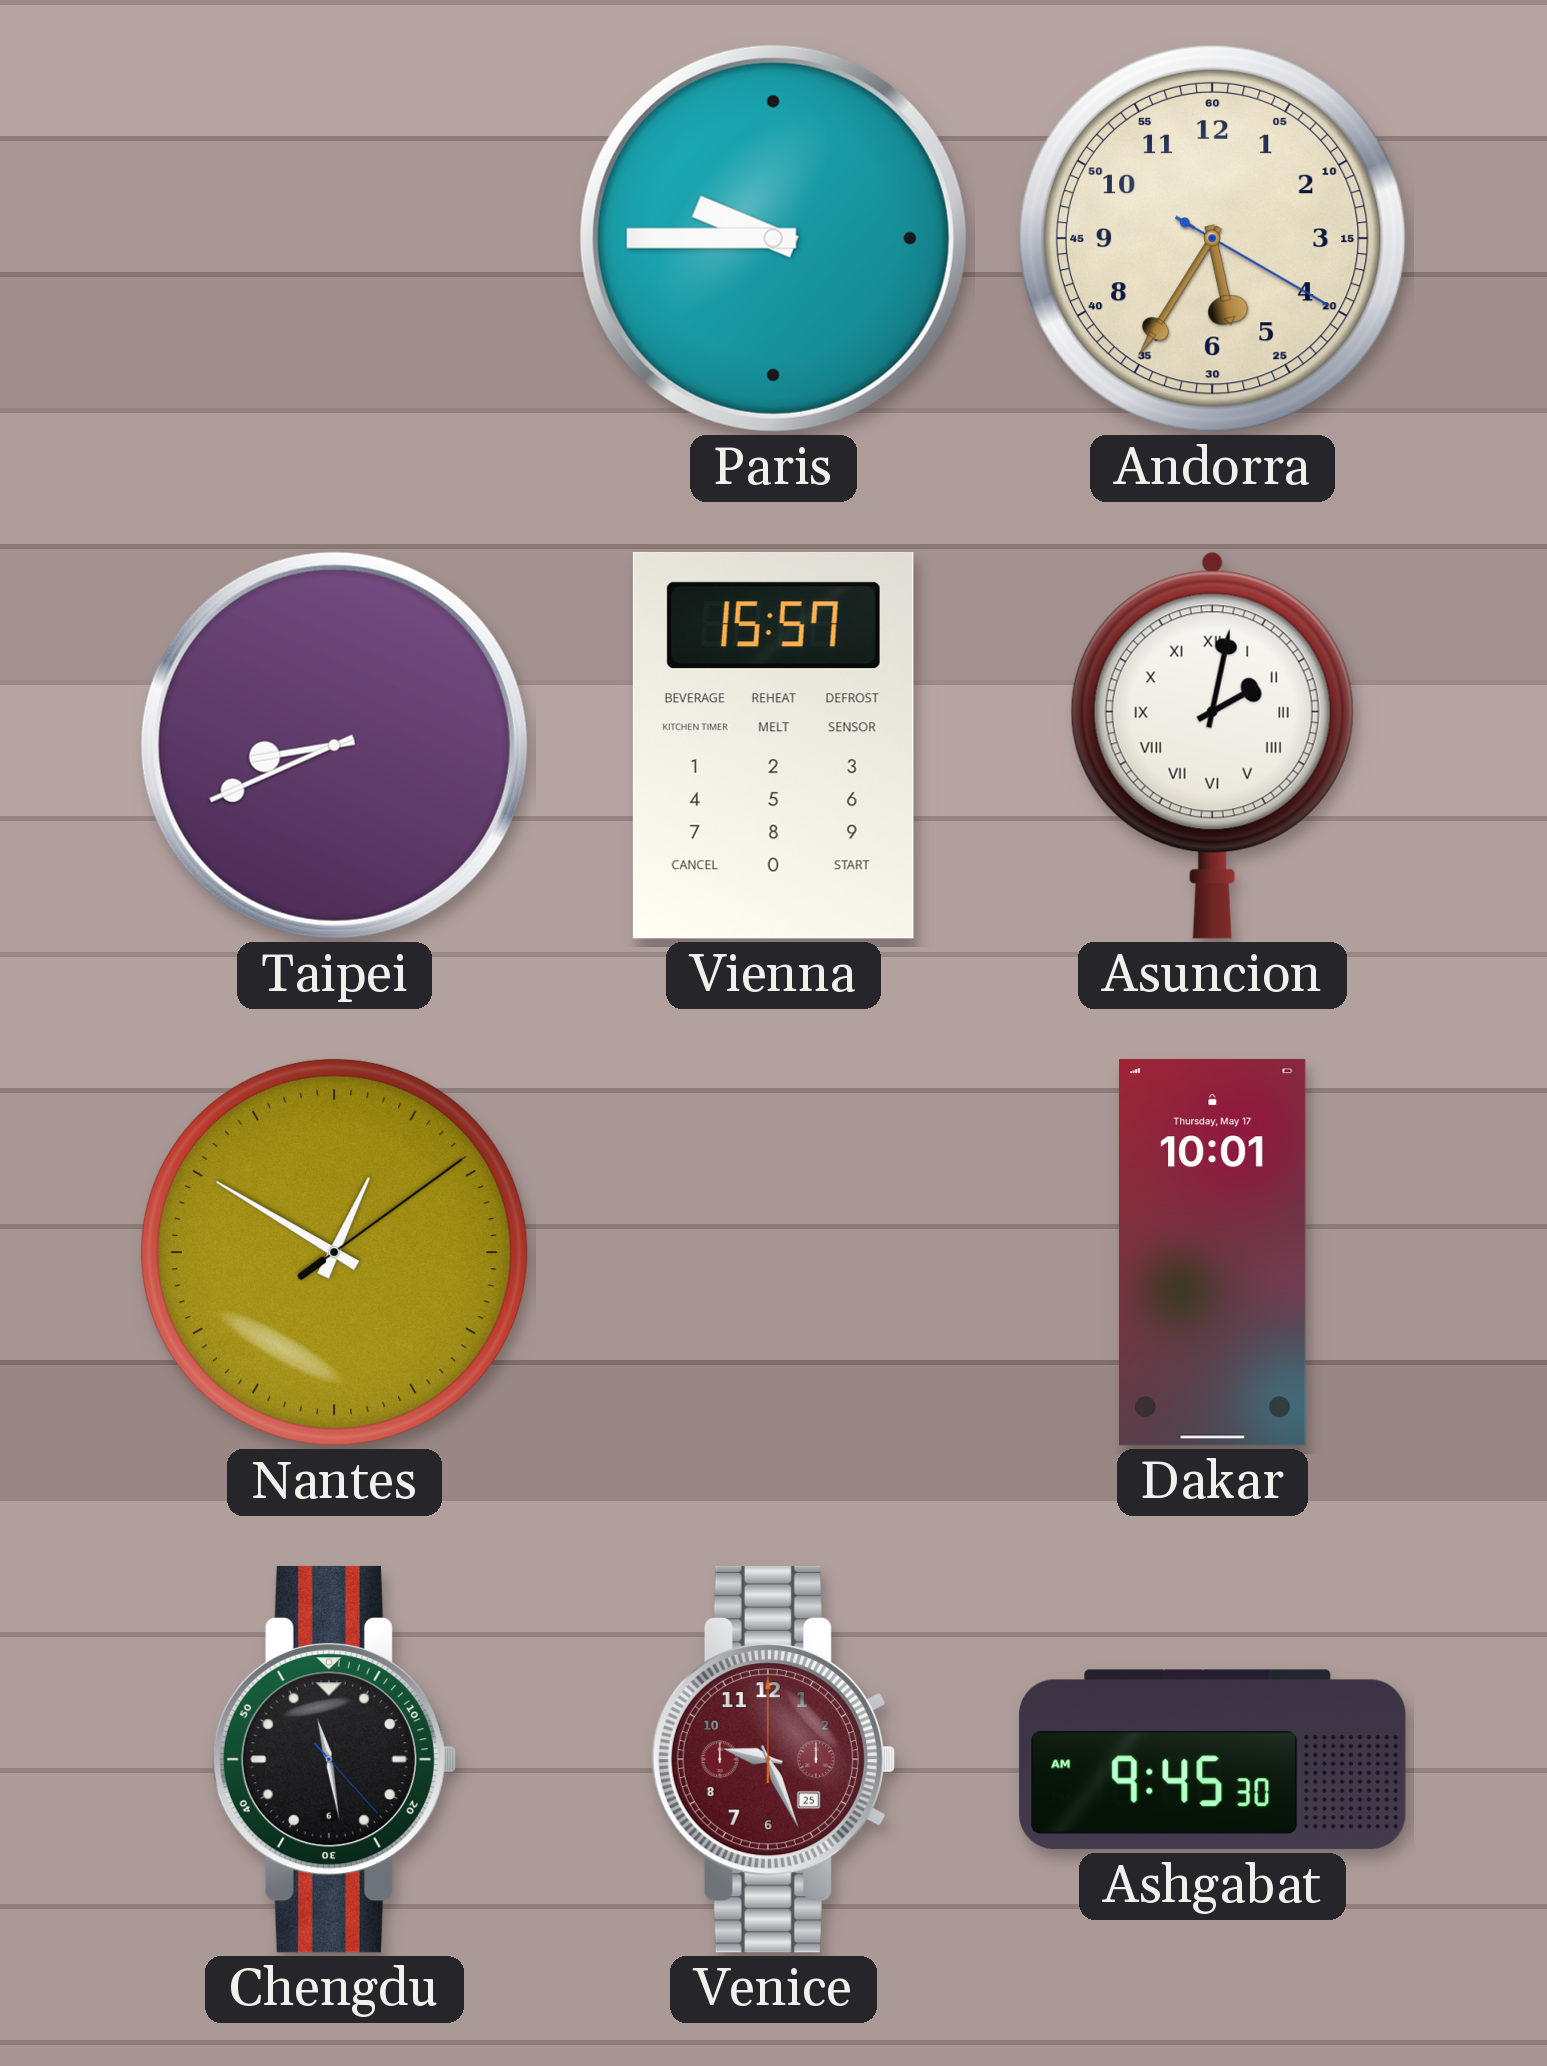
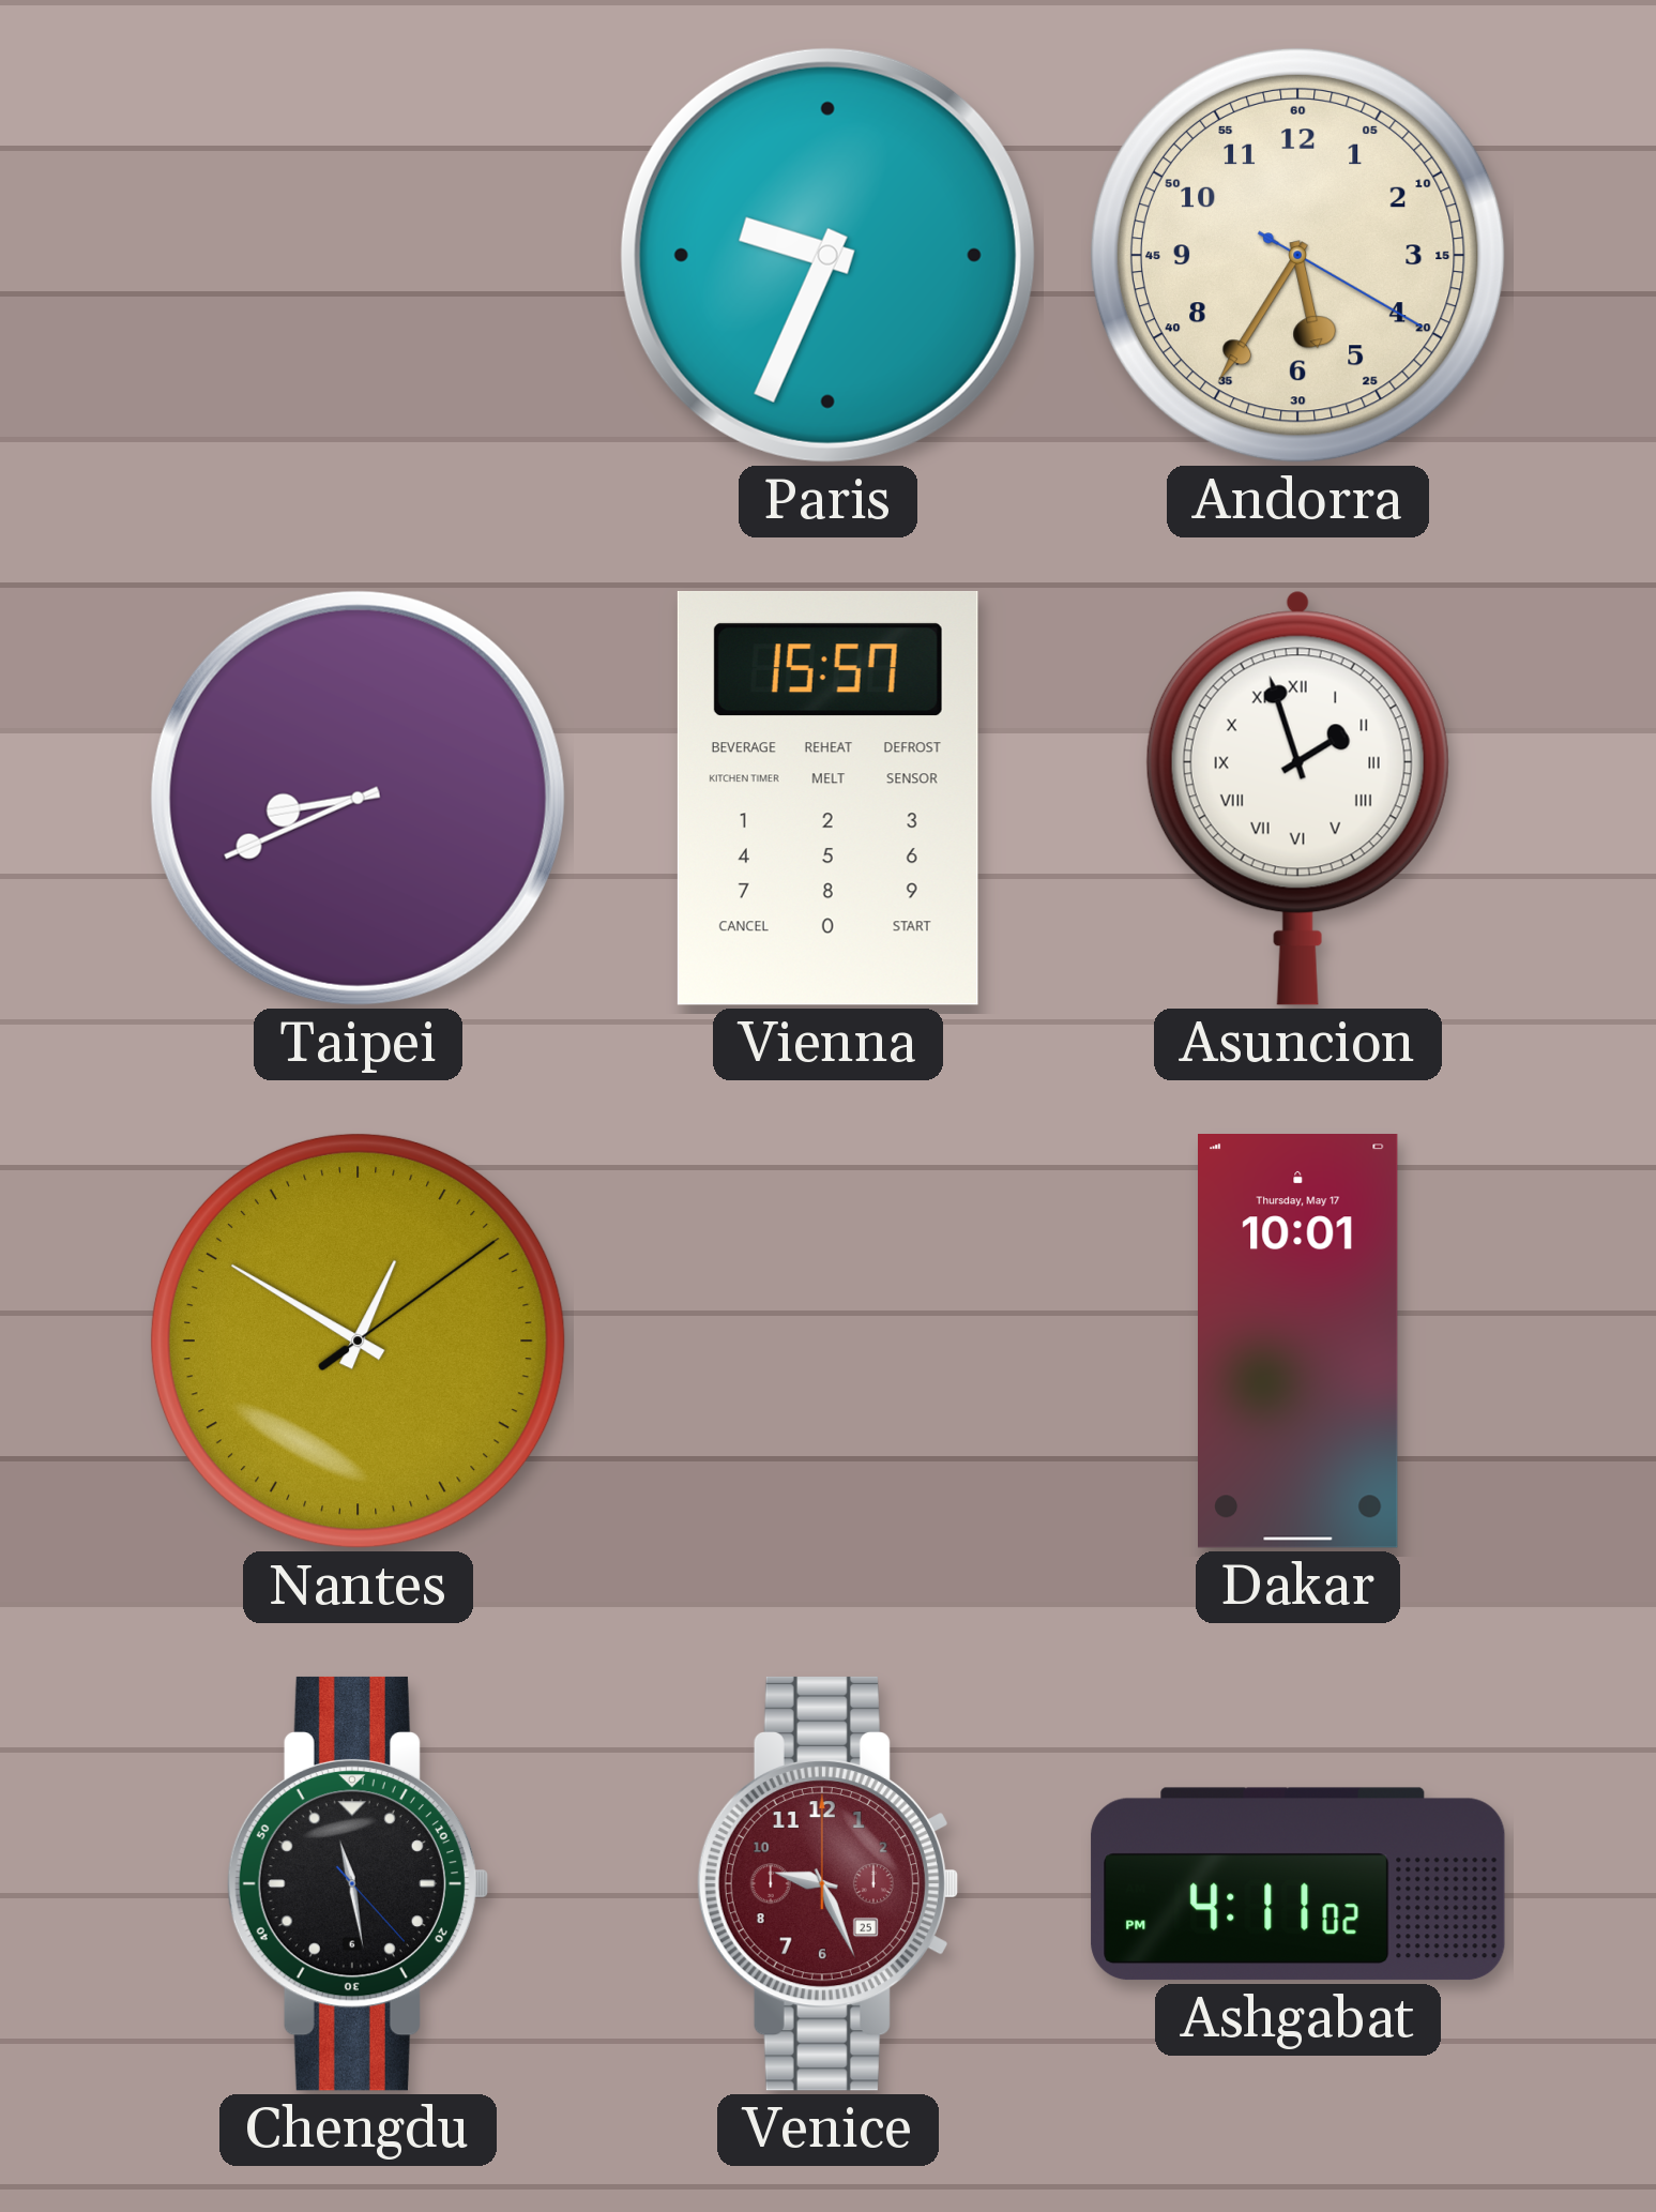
Paris: 9:45 -> 9:34
Asuncion: 2:02 -> 1:57
Ashgabat: 9:45 -> 4:11
